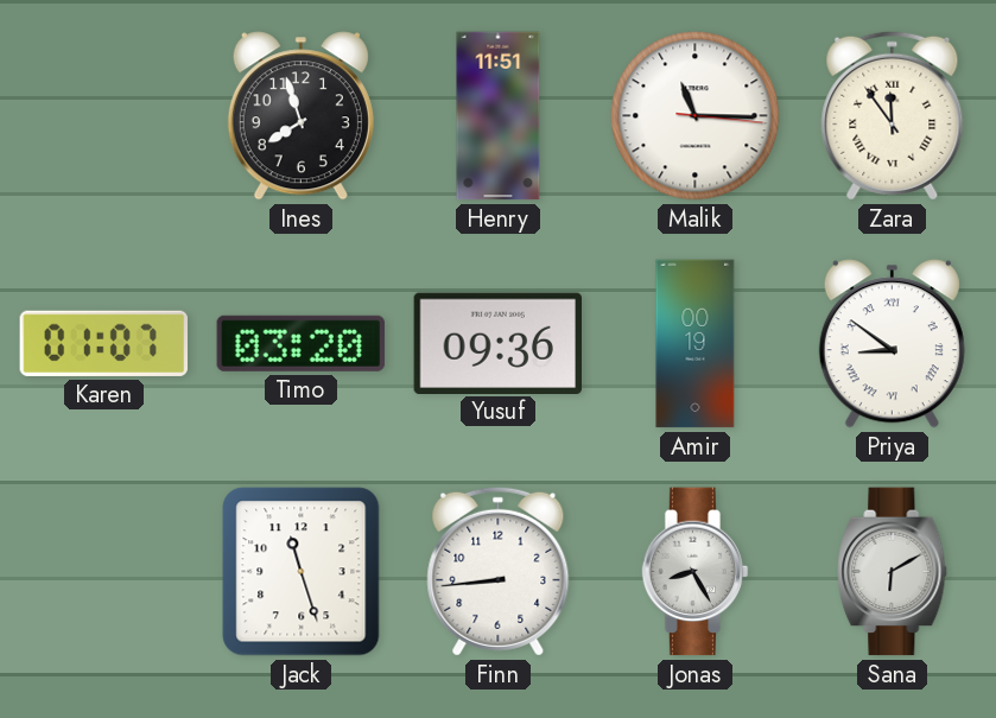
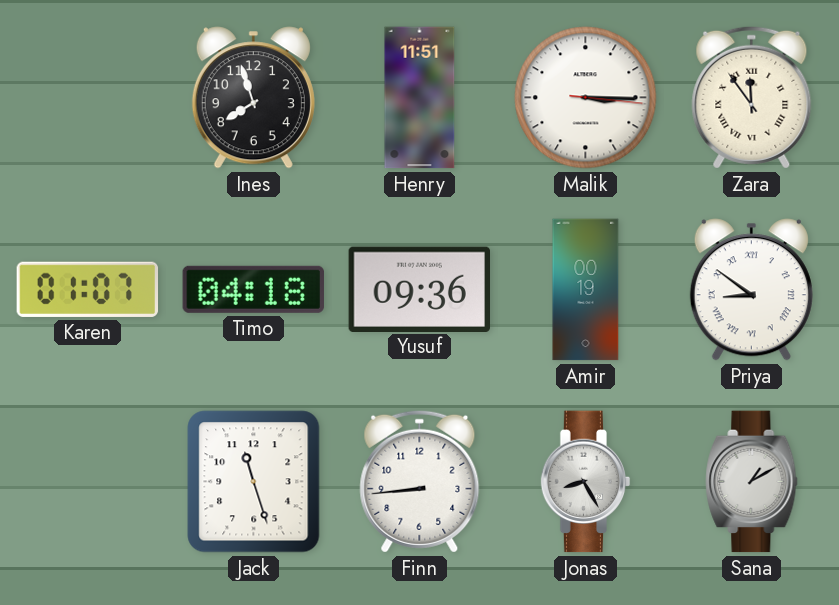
Malik: 11:15 -> 3:15
Timo: 03:20 -> 04:18
Sana: 6:10 -> 1:10
